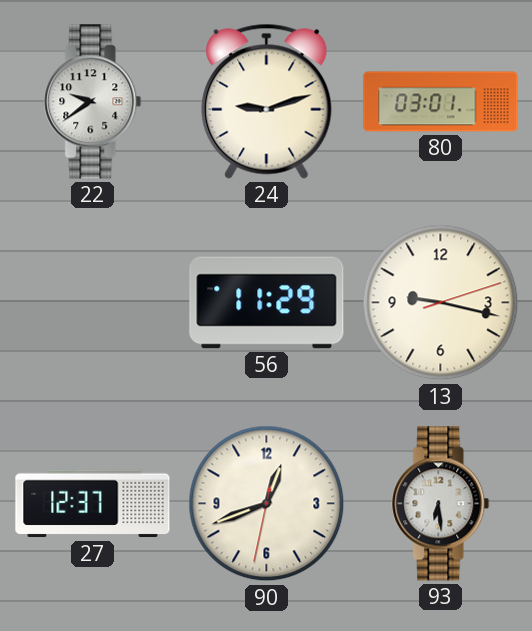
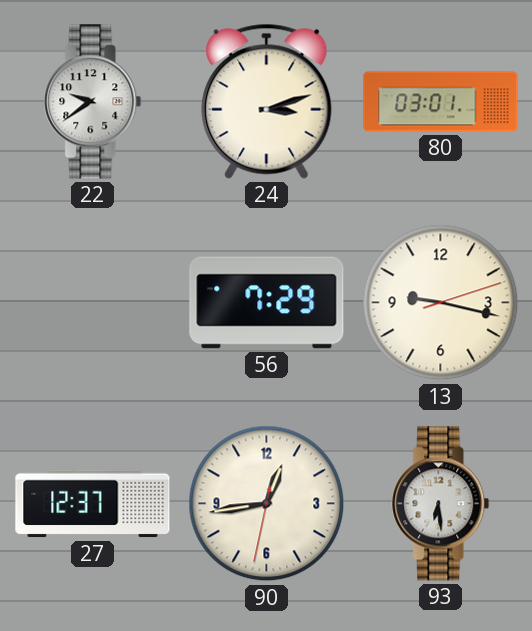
24: 9:12 -> 3:12
56: 11:29 -> 7:29
90: 12:41 -> 12:43
